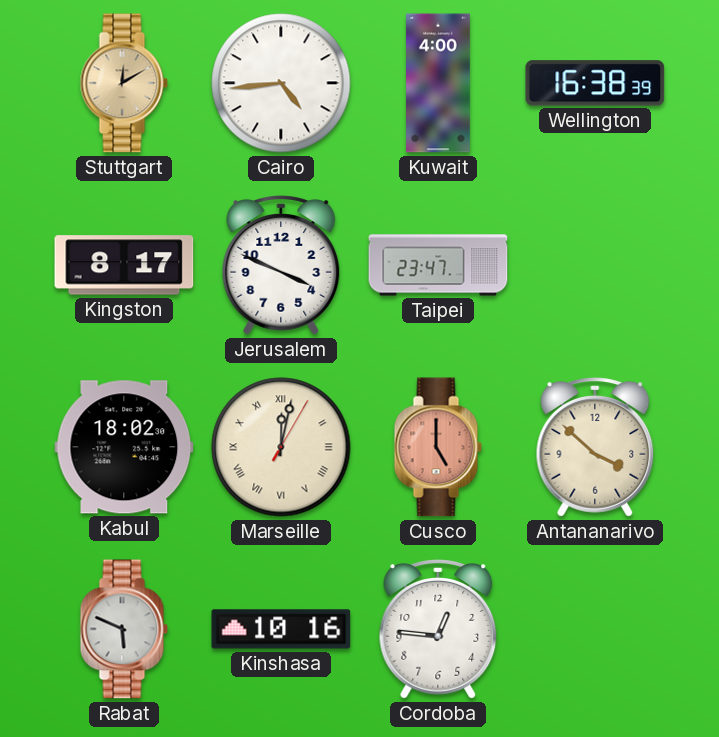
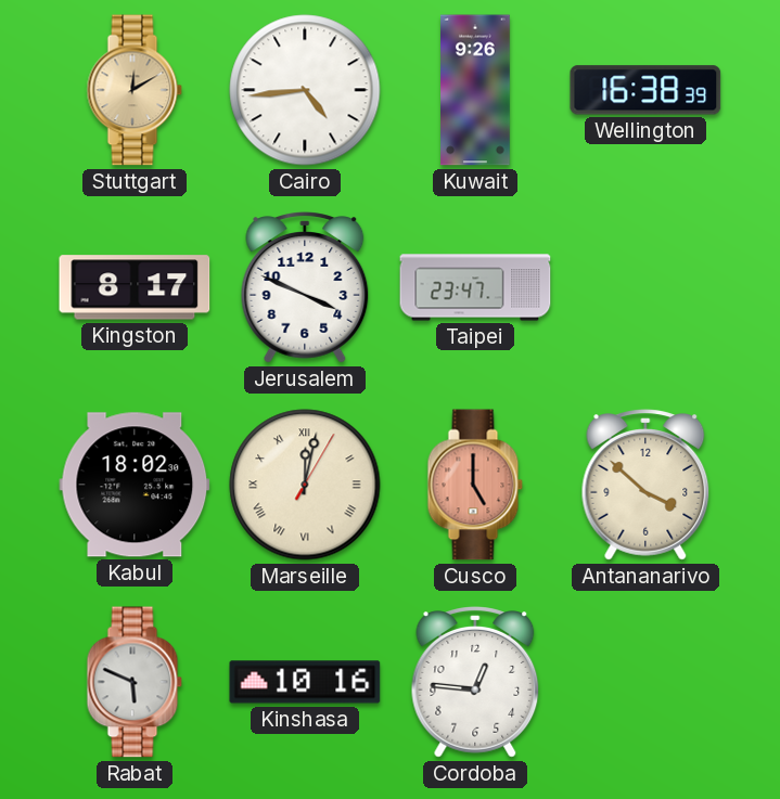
Kuwait: 4:00 -> 9:26
